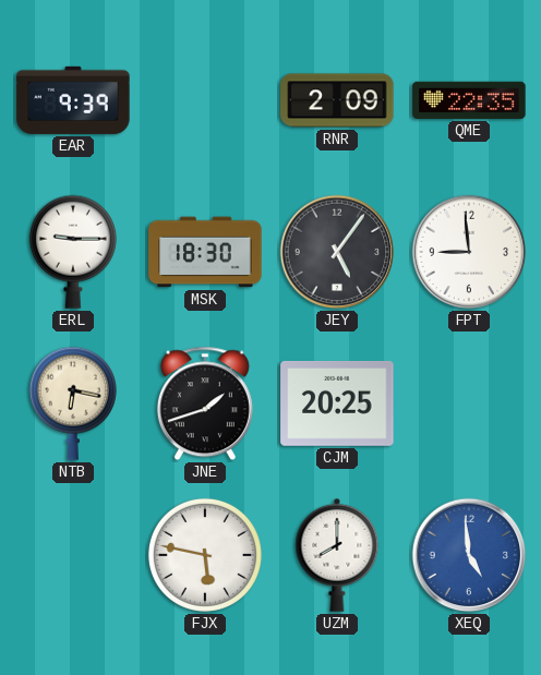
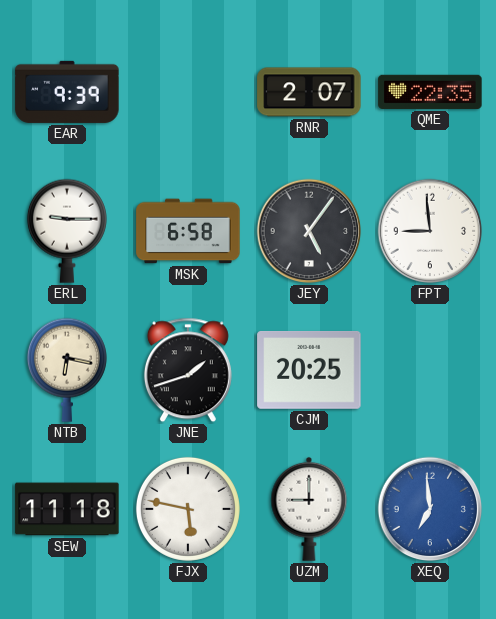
RNR: 2:09 -> 2:07
MSK: 18:30 -> 6:58
SEW: none -> 11:18
UZM: 8:00 -> 9:00
XEQ: 4:59 -> 6:59
